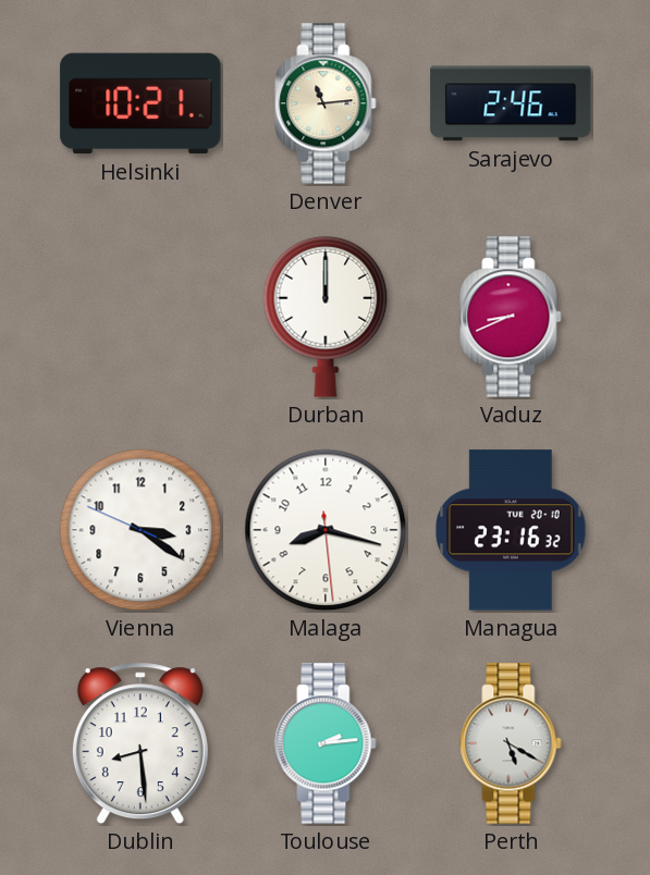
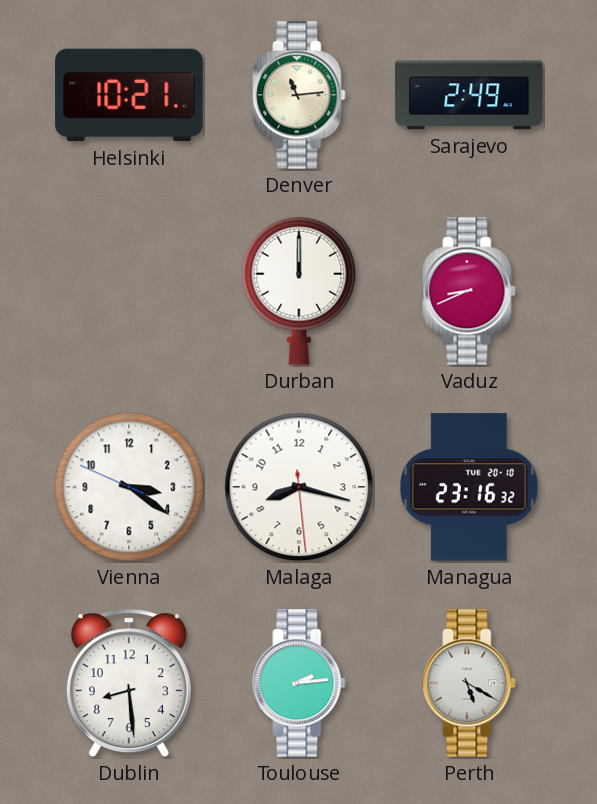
Sarajevo: 2:46 -> 2:49
